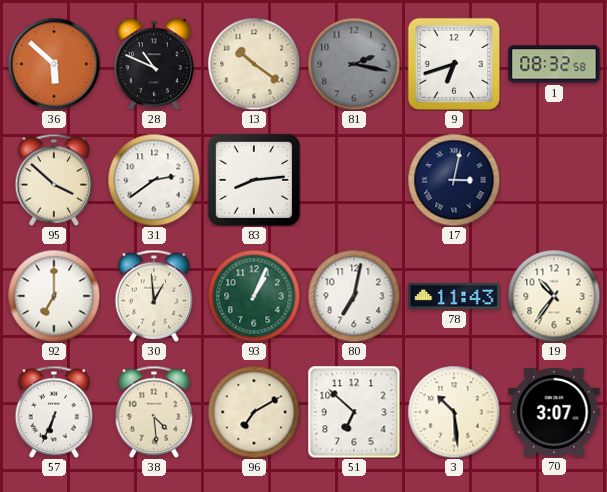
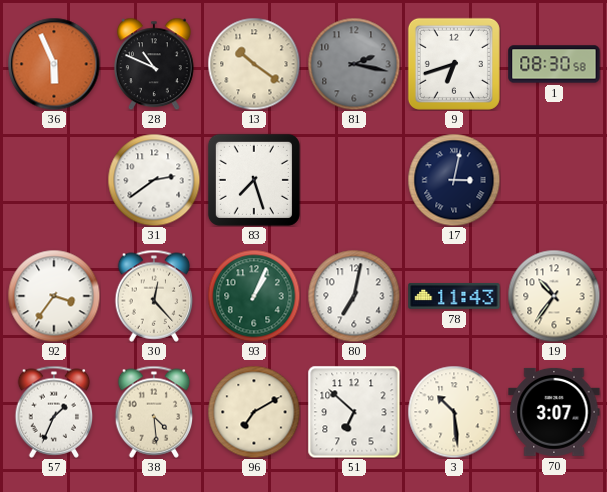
36: 5:52 -> 5:56
1: 08:32 -> 08:30
95: 3:52 -> none
83: 8:14 -> 7:27
92: 7:00 -> 3:36
30: 12:59 -> 12:23
57: 6:34 -> 1:34
